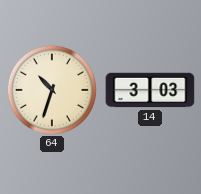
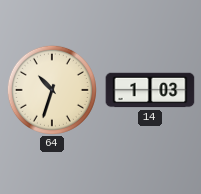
14: 3:03 -> 1:03
